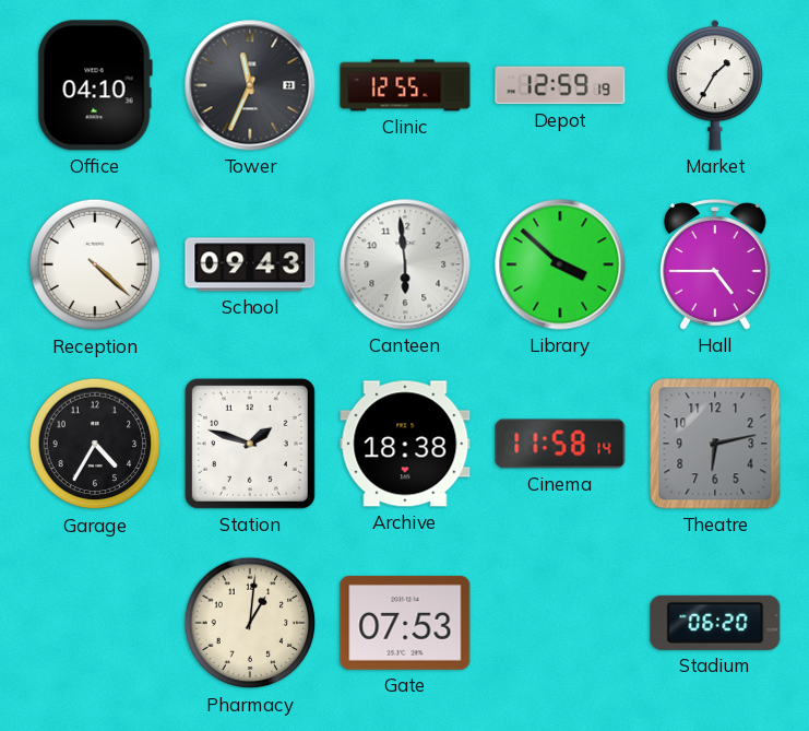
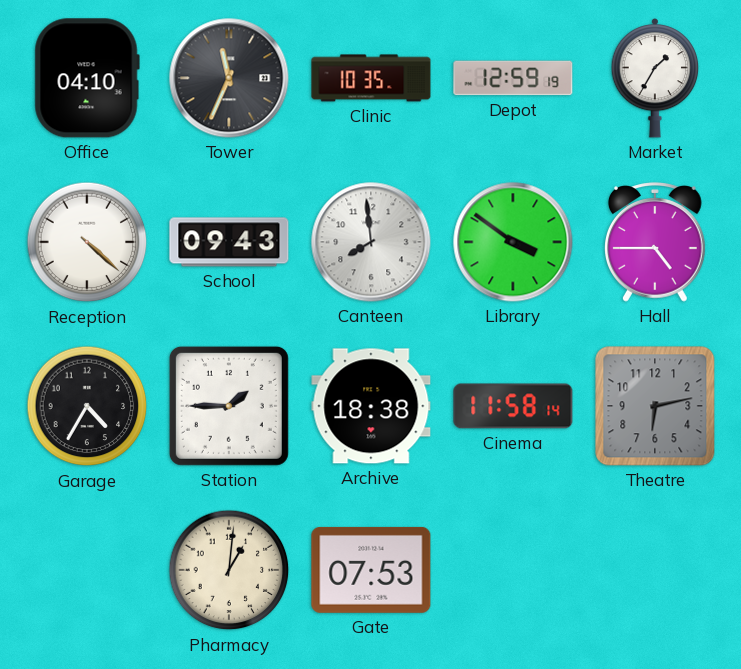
Clinic: 12:55 -> 10:35
Canteen: 5:59 -> 7:59
Library: 3:52 -> 3:51
Station: 1:48 -> 1:45
Stadium: 06:20 -> none
